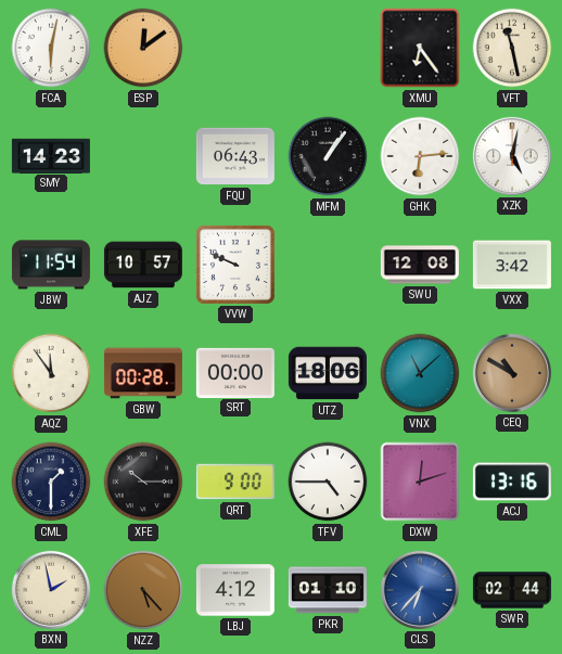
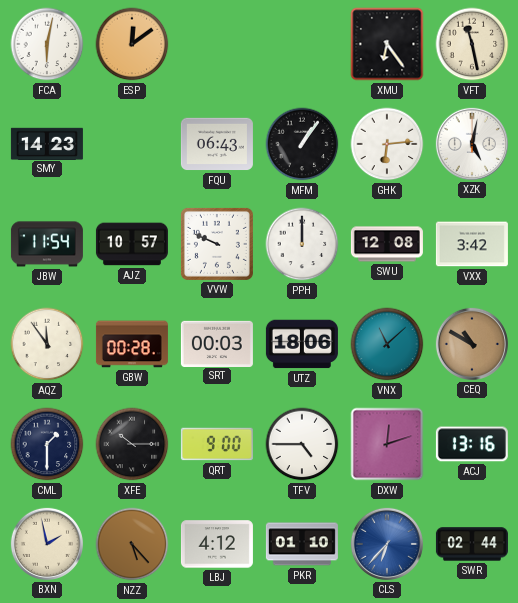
PPH: none -> 12:00
SRT: 00:00 -> 00:03
